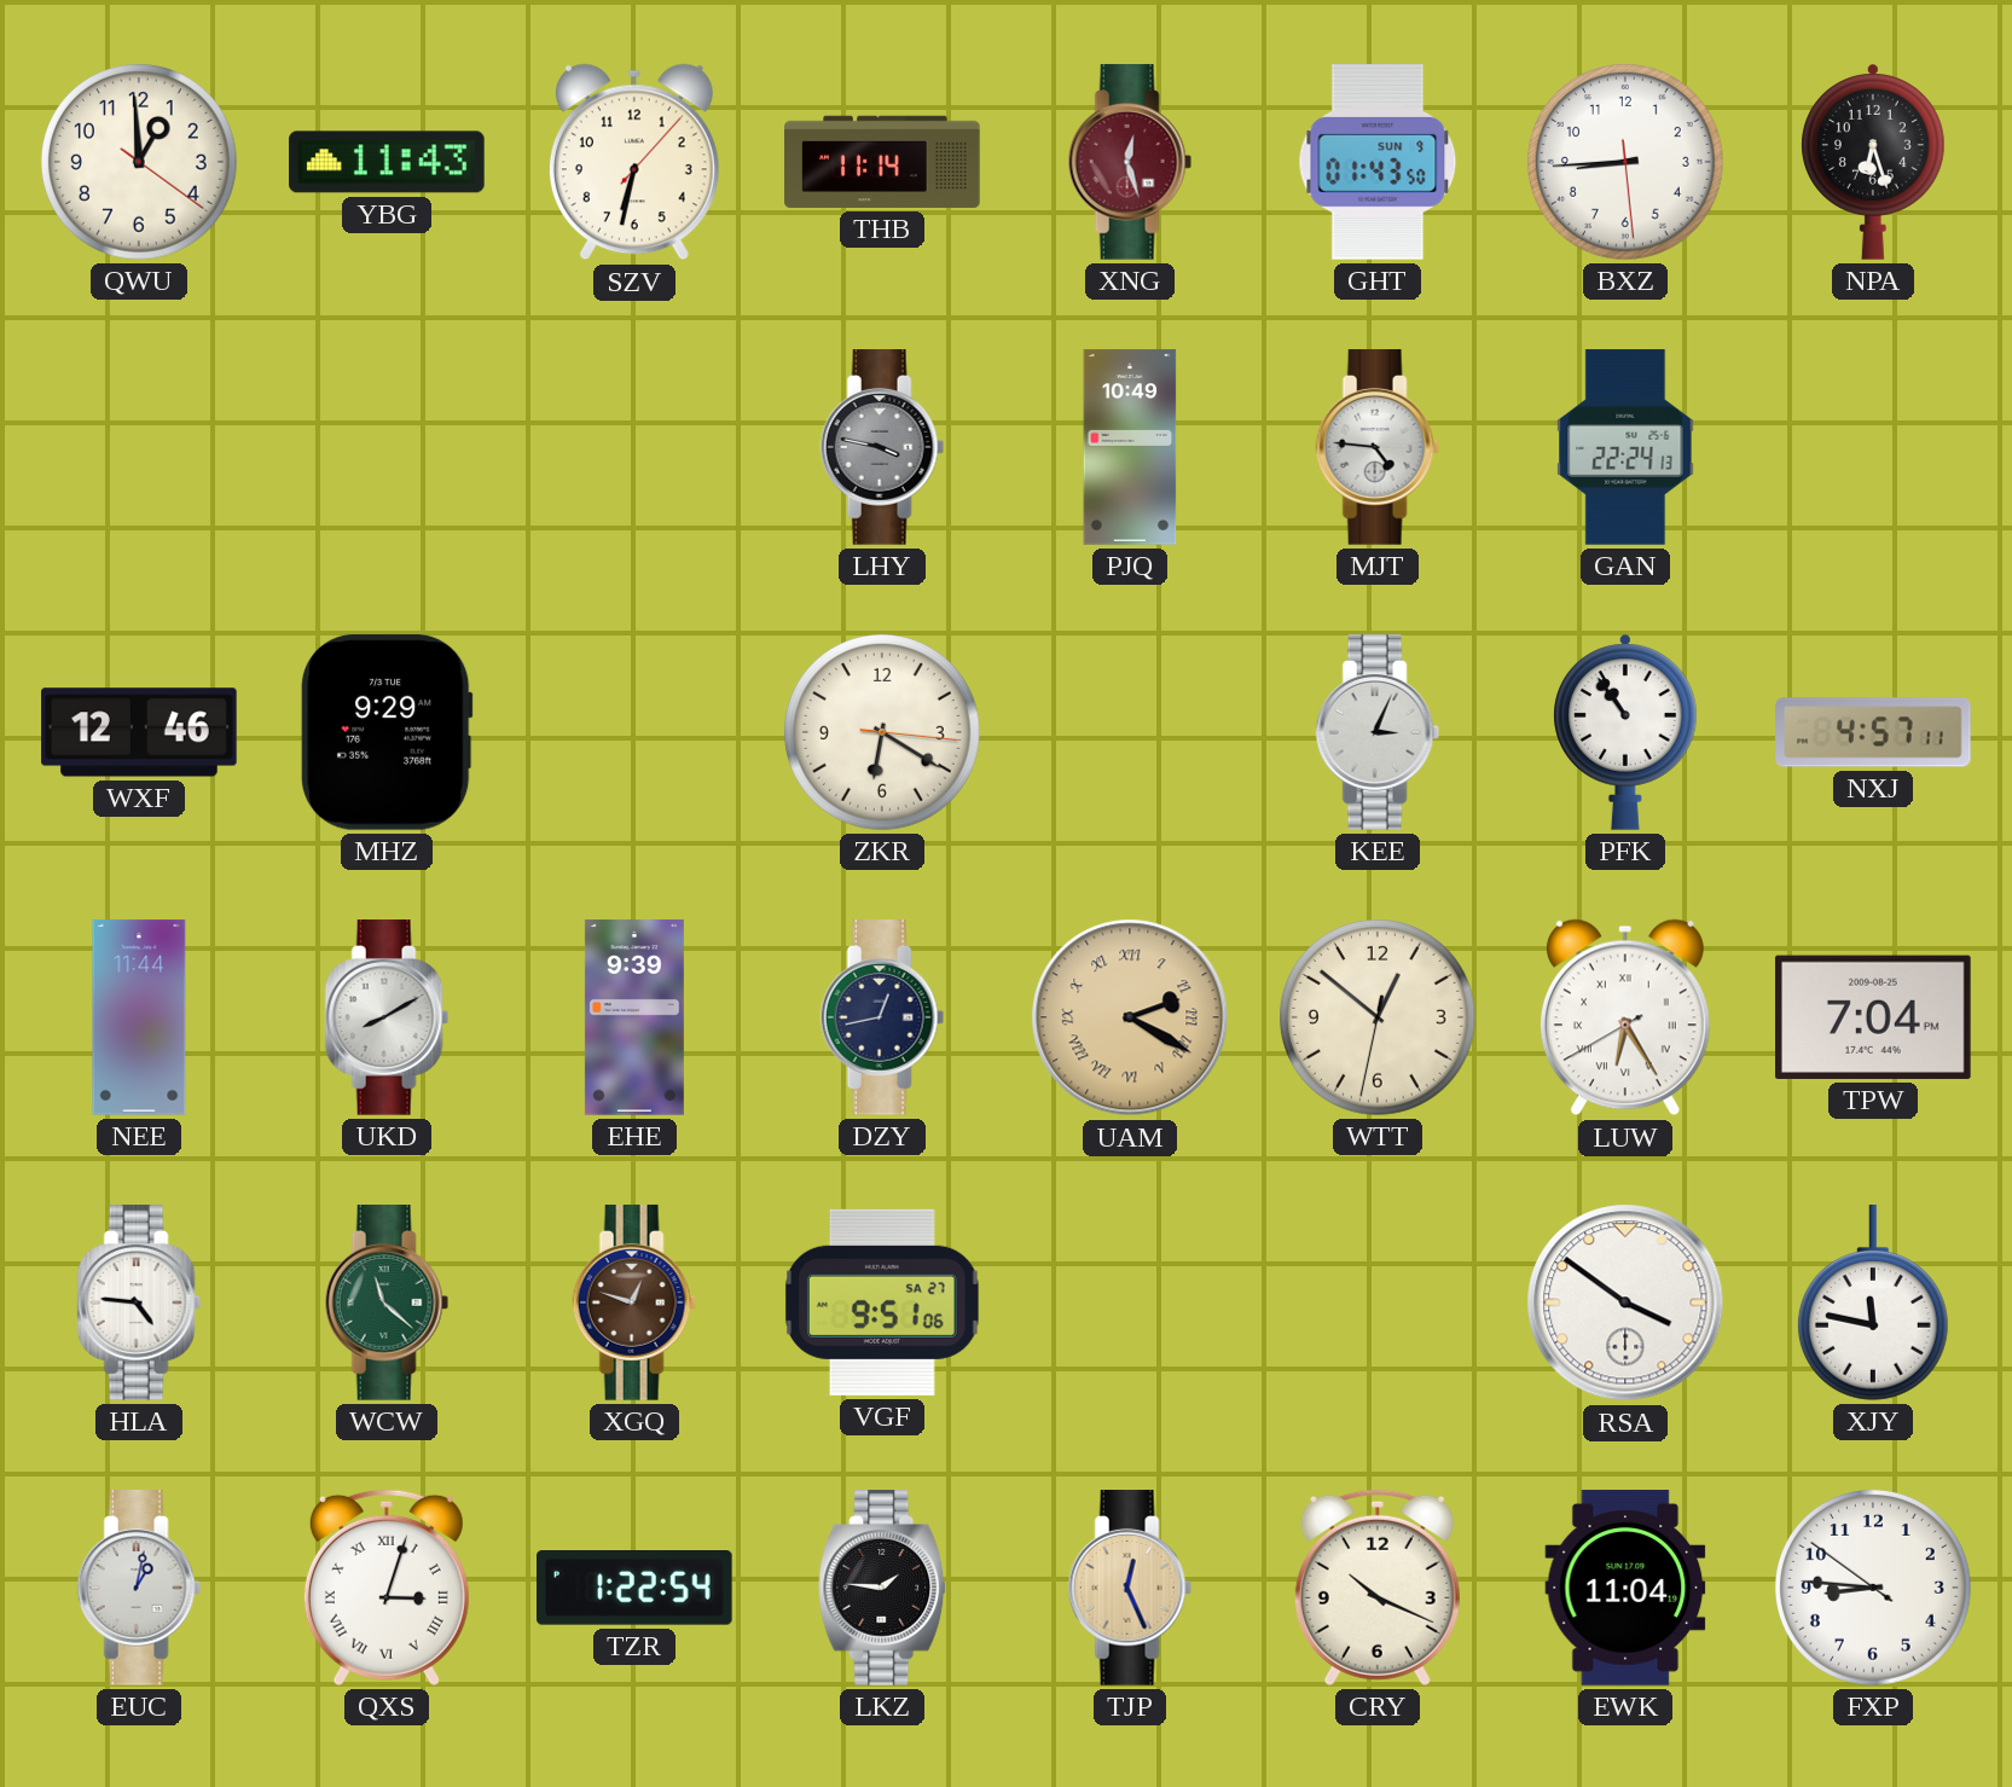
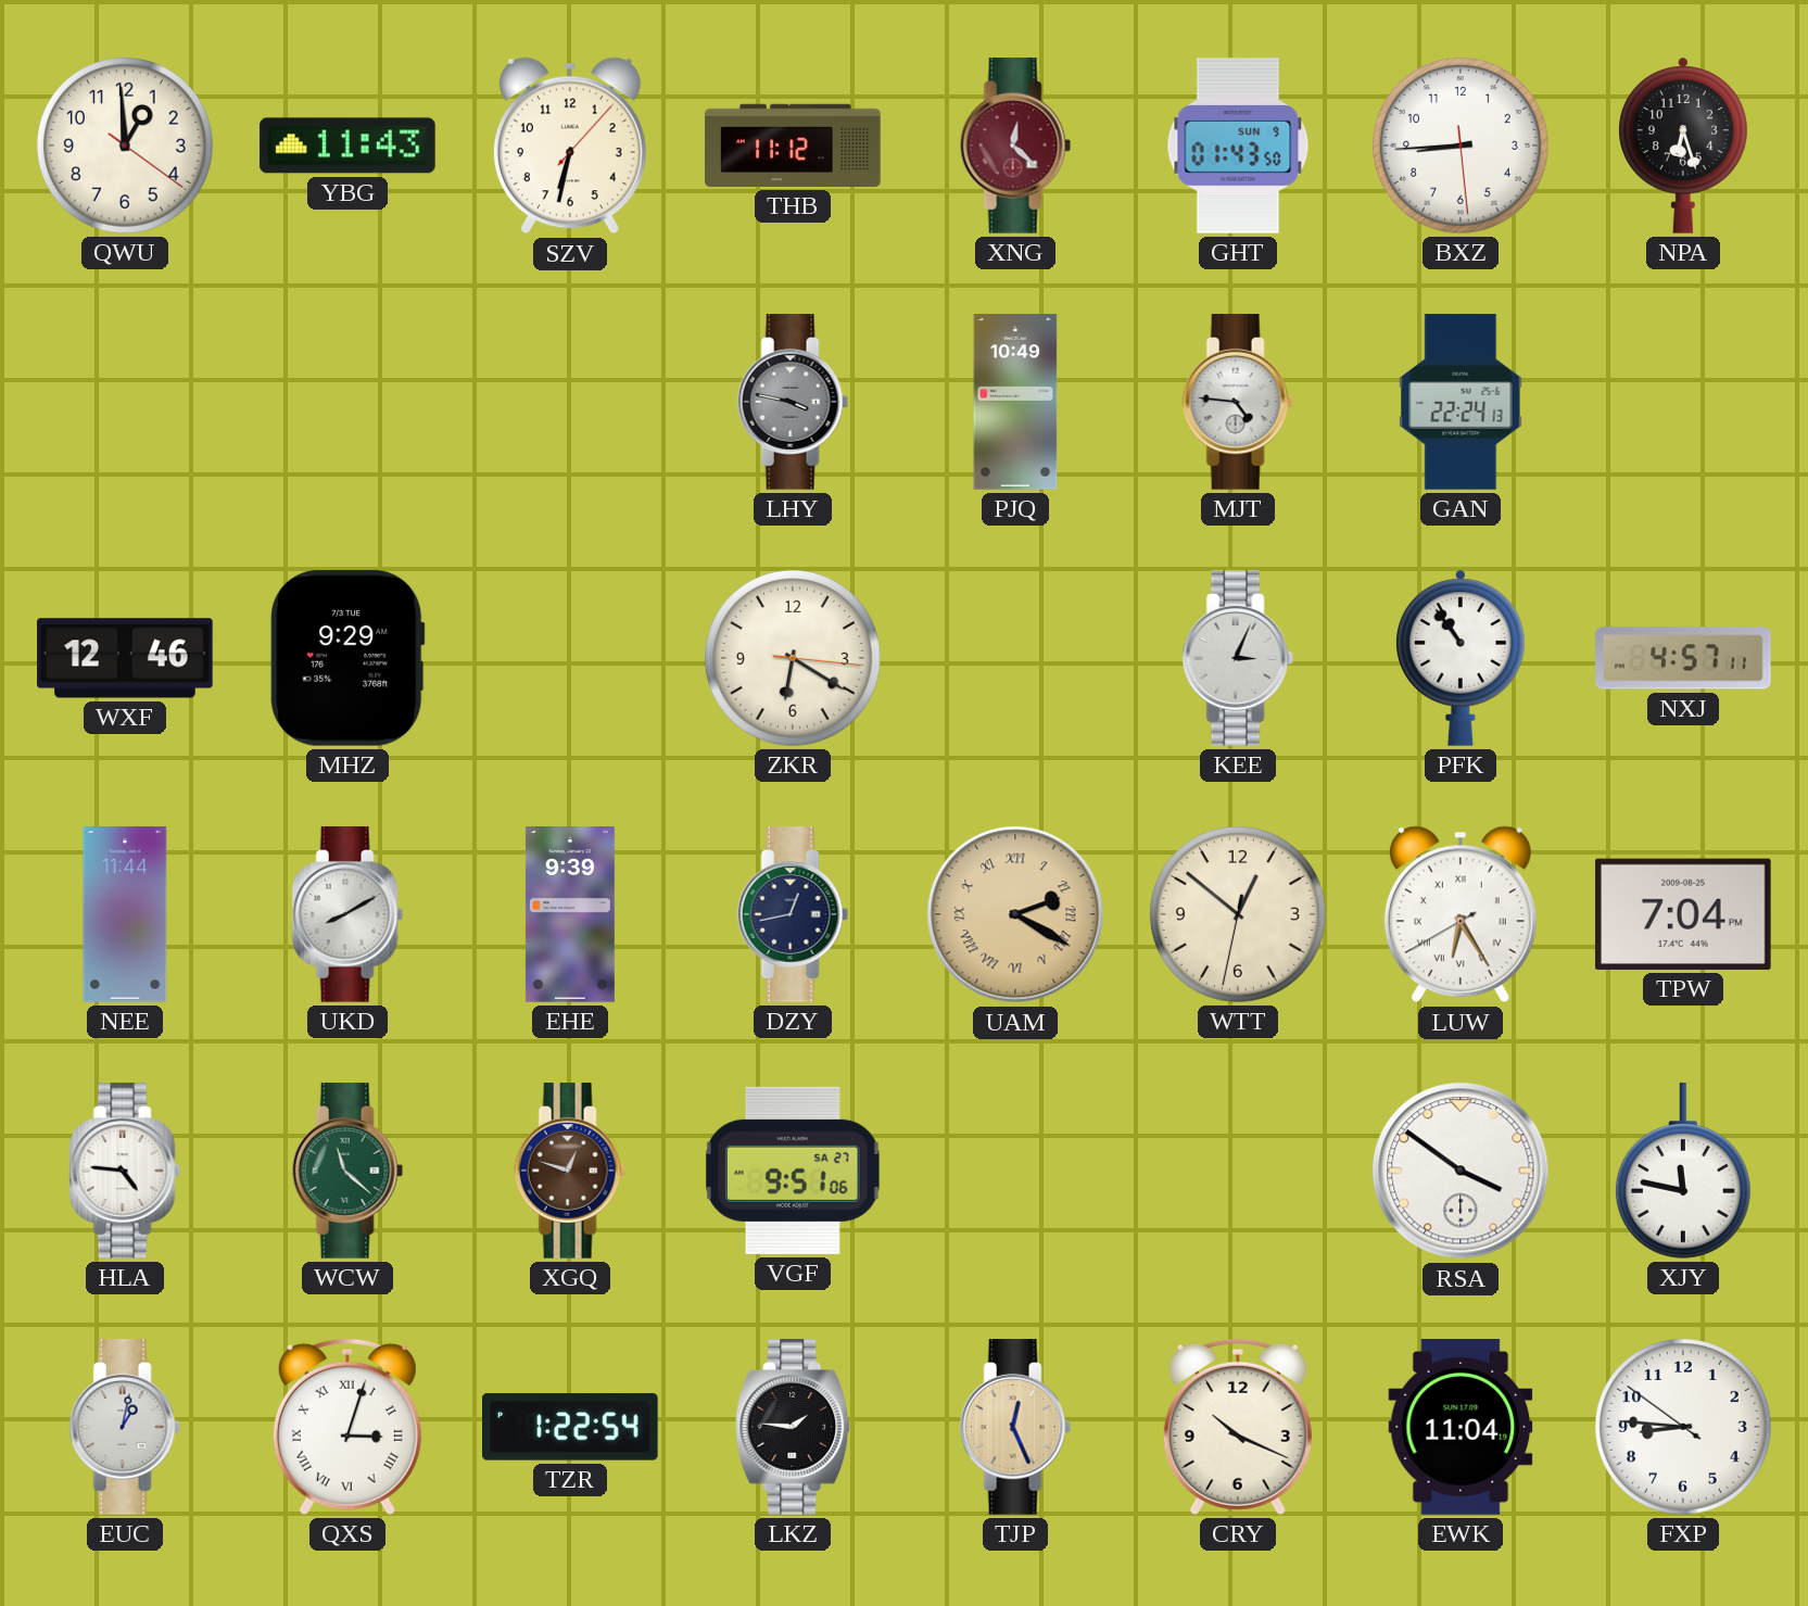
THB: 11:14 -> 11:12
XNG: 12:27 -> 12:22
